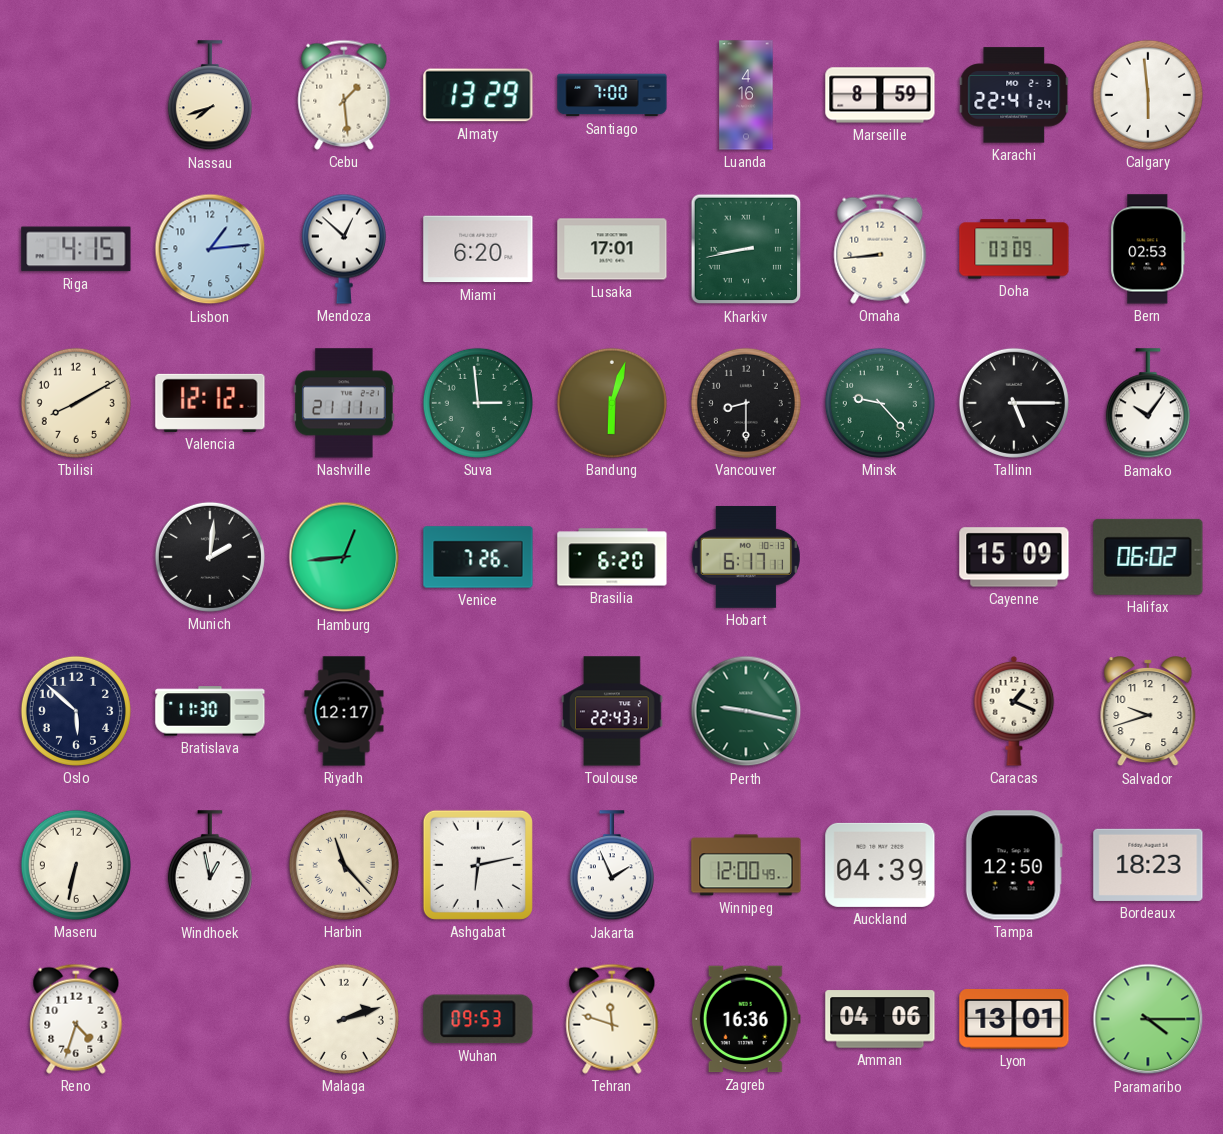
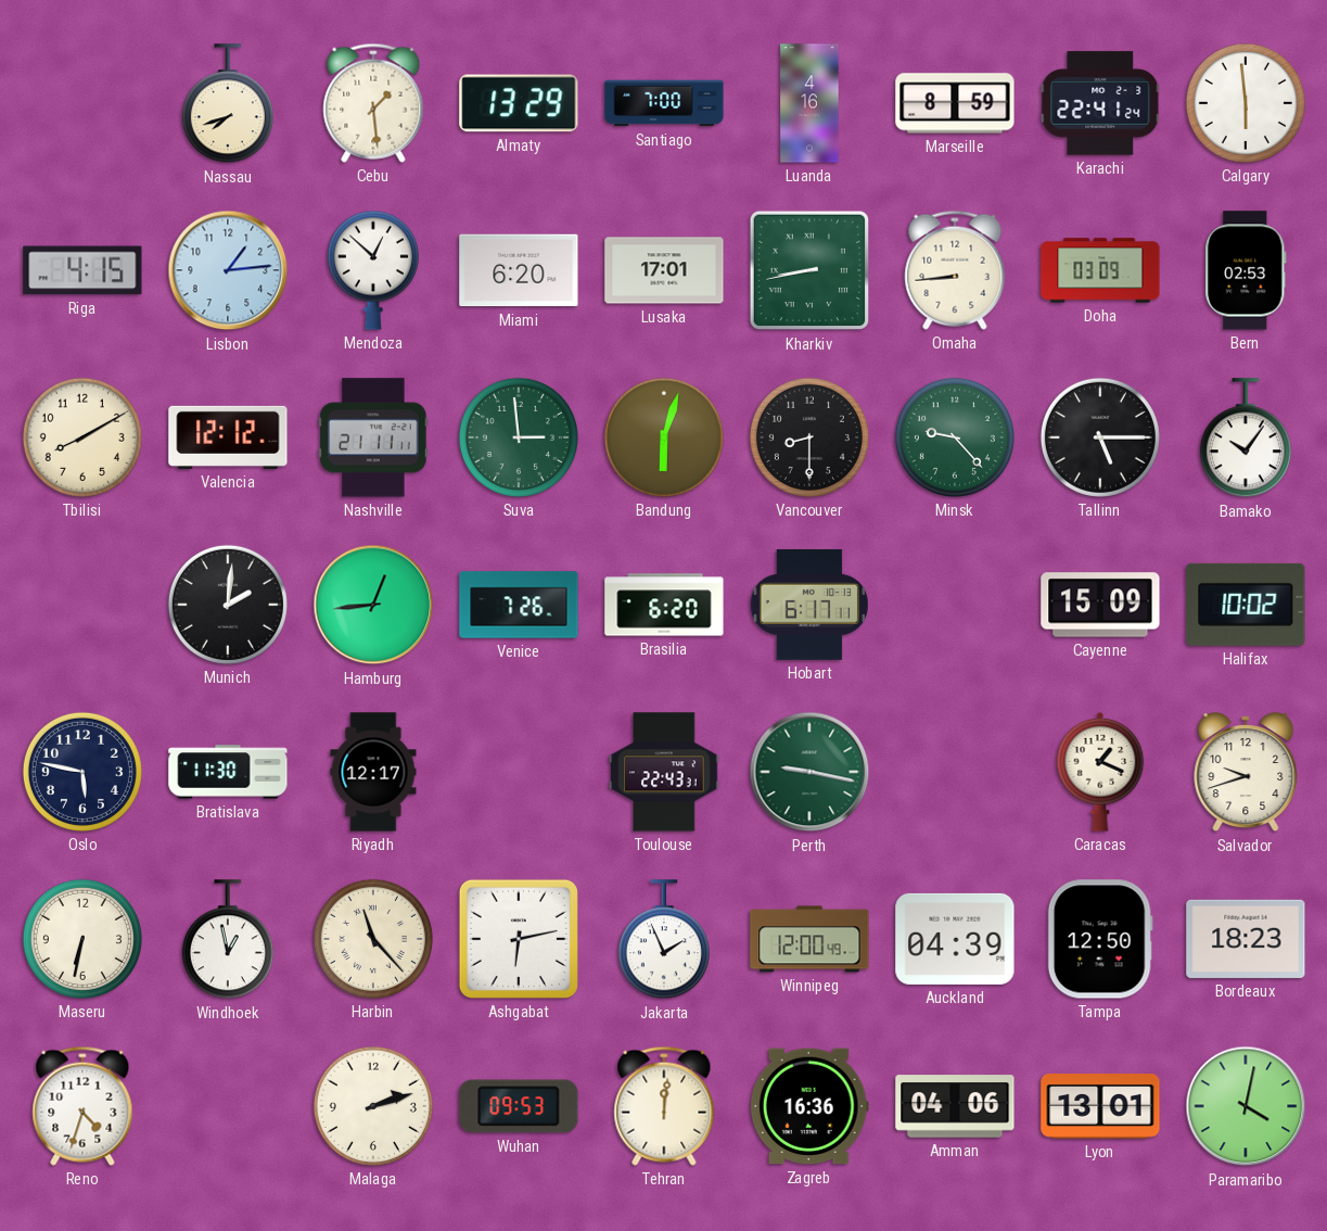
Halifax: 06:02 -> 10:02
Oslo: 5:52 -> 5:47
Tehran: 11:48 -> 12:01
Paramaribo: 4:15 -> 4:02
